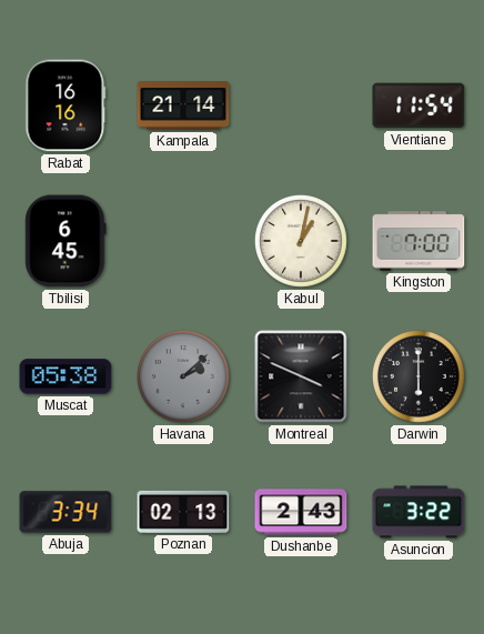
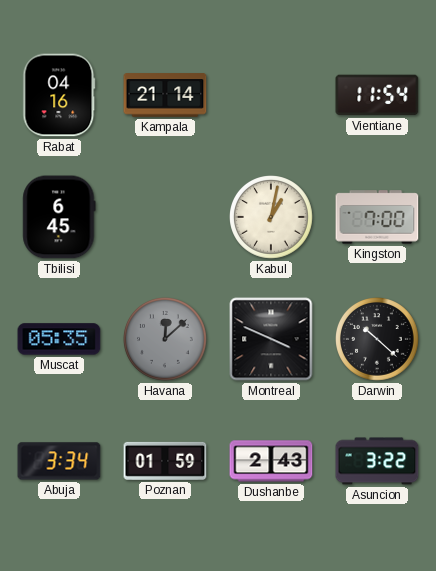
Rabat: 16:16 -> 04:16
Muscat: 05:38 -> 05:35
Havana: 2:08 -> 12:08
Darwin: 6:00 -> 10:22
Poznan: 02:13 -> 01:59
